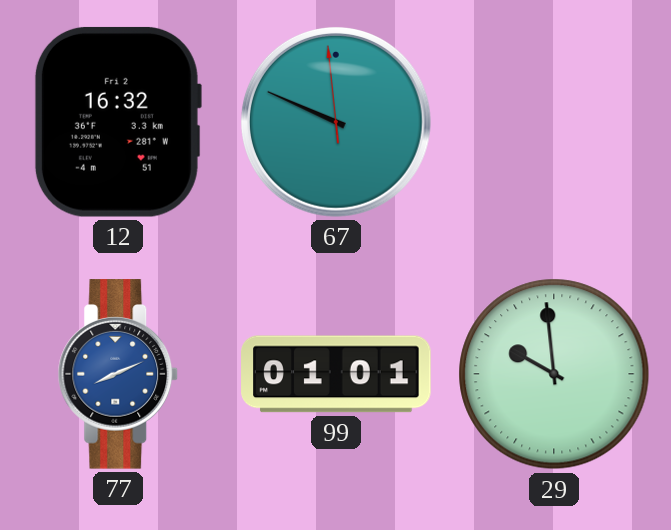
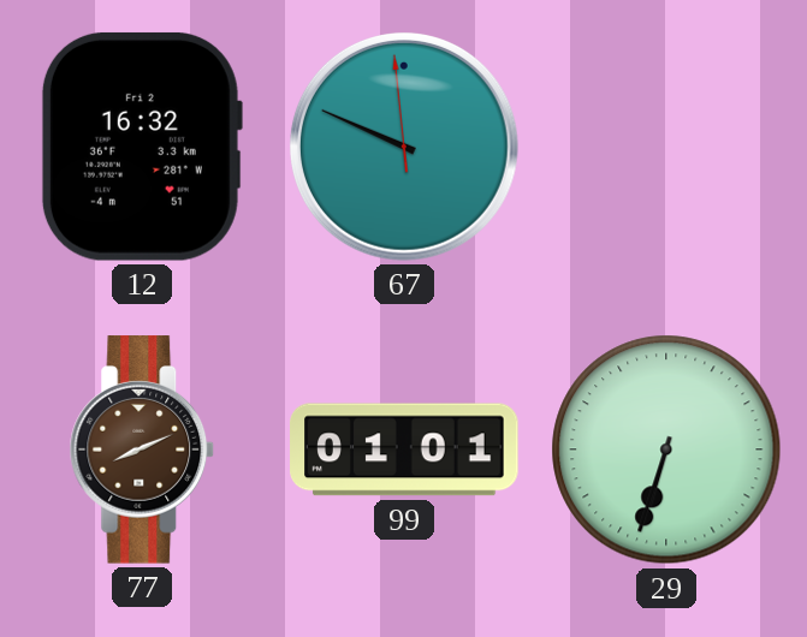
77 dial: blue -> brown
29: 9:59 -> 6:33
